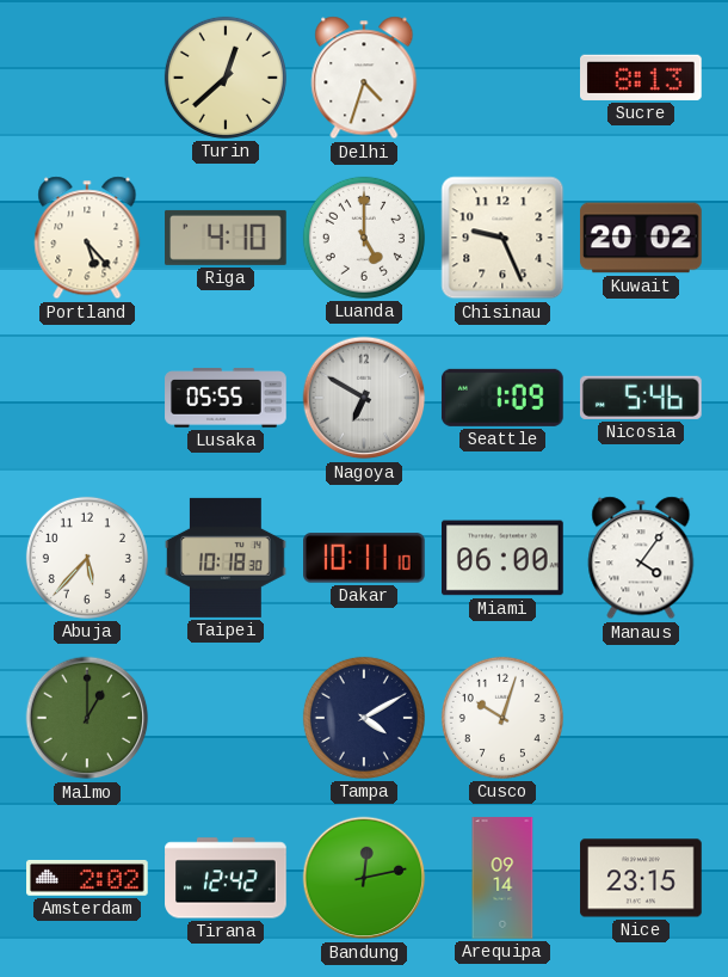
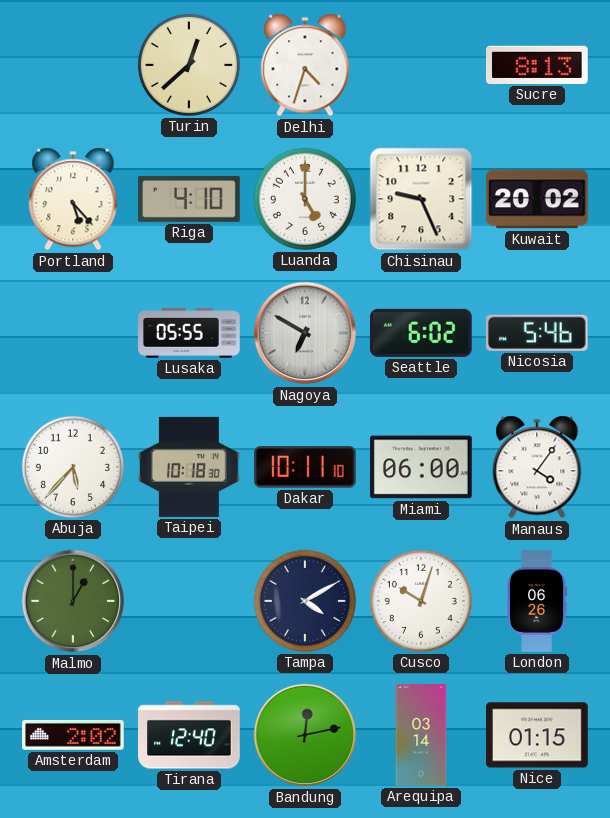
Seattle: 1:09 -> 6:02
London: none -> 06:26
Tirana: 12:42 -> 12:40
Arequipa: 09:14 -> 03:14
Nice: 23:15 -> 01:15
